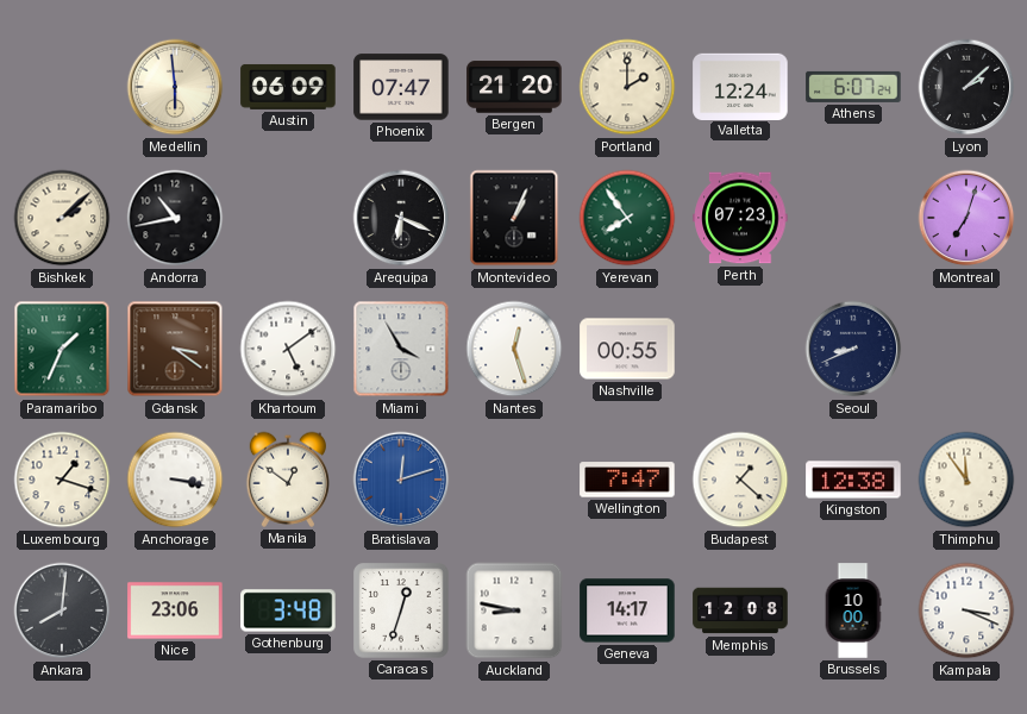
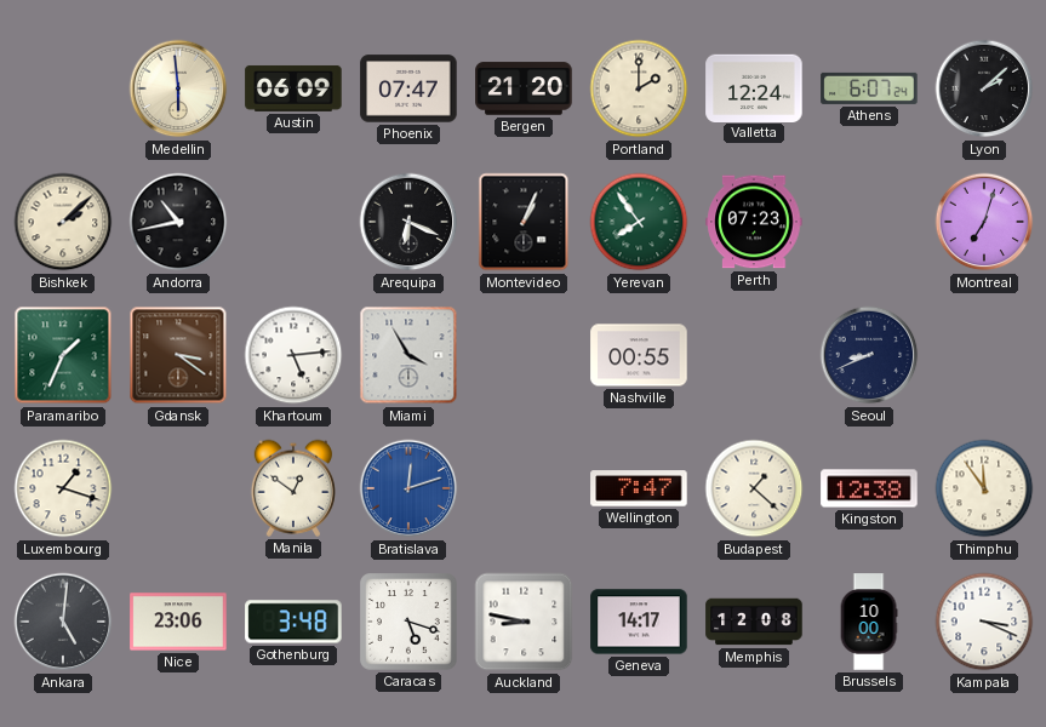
Khartoum: 5:09 -> 5:14
Nantes: 12:27 -> none
Anchorage: 3:17 -> none
Ankara: 8:01 -> 5:01
Caracas: 12:33 -> 5:18
